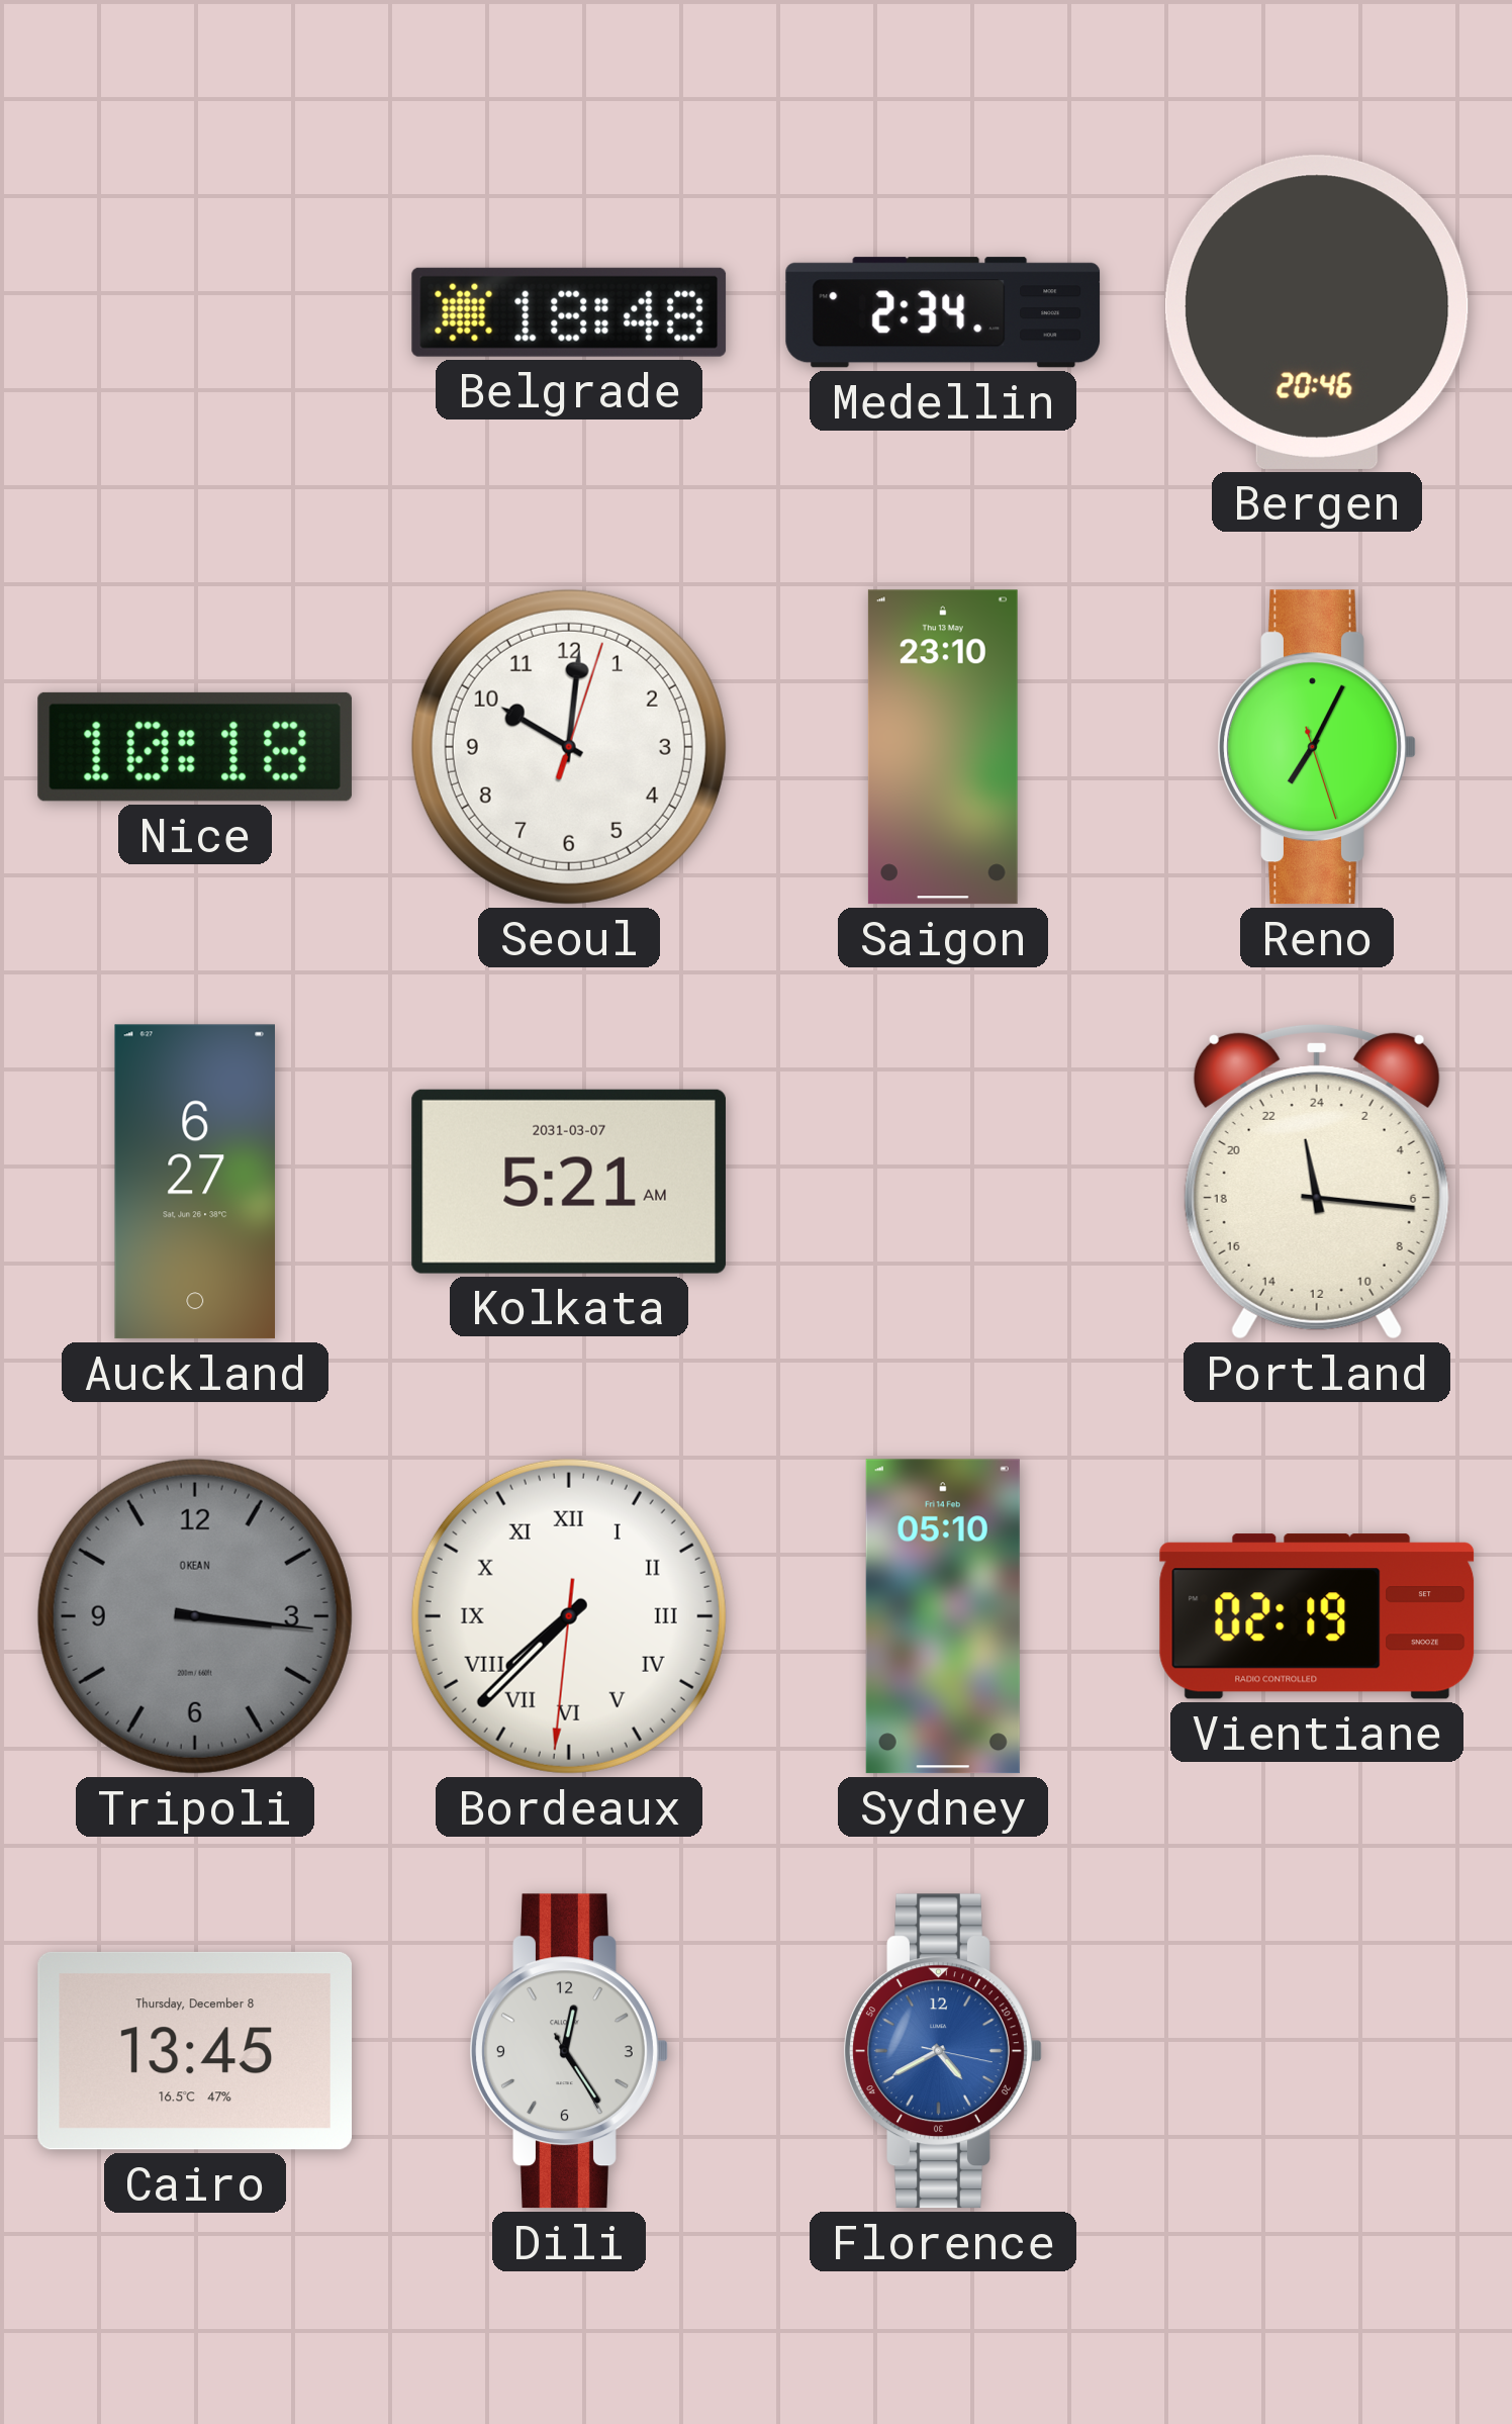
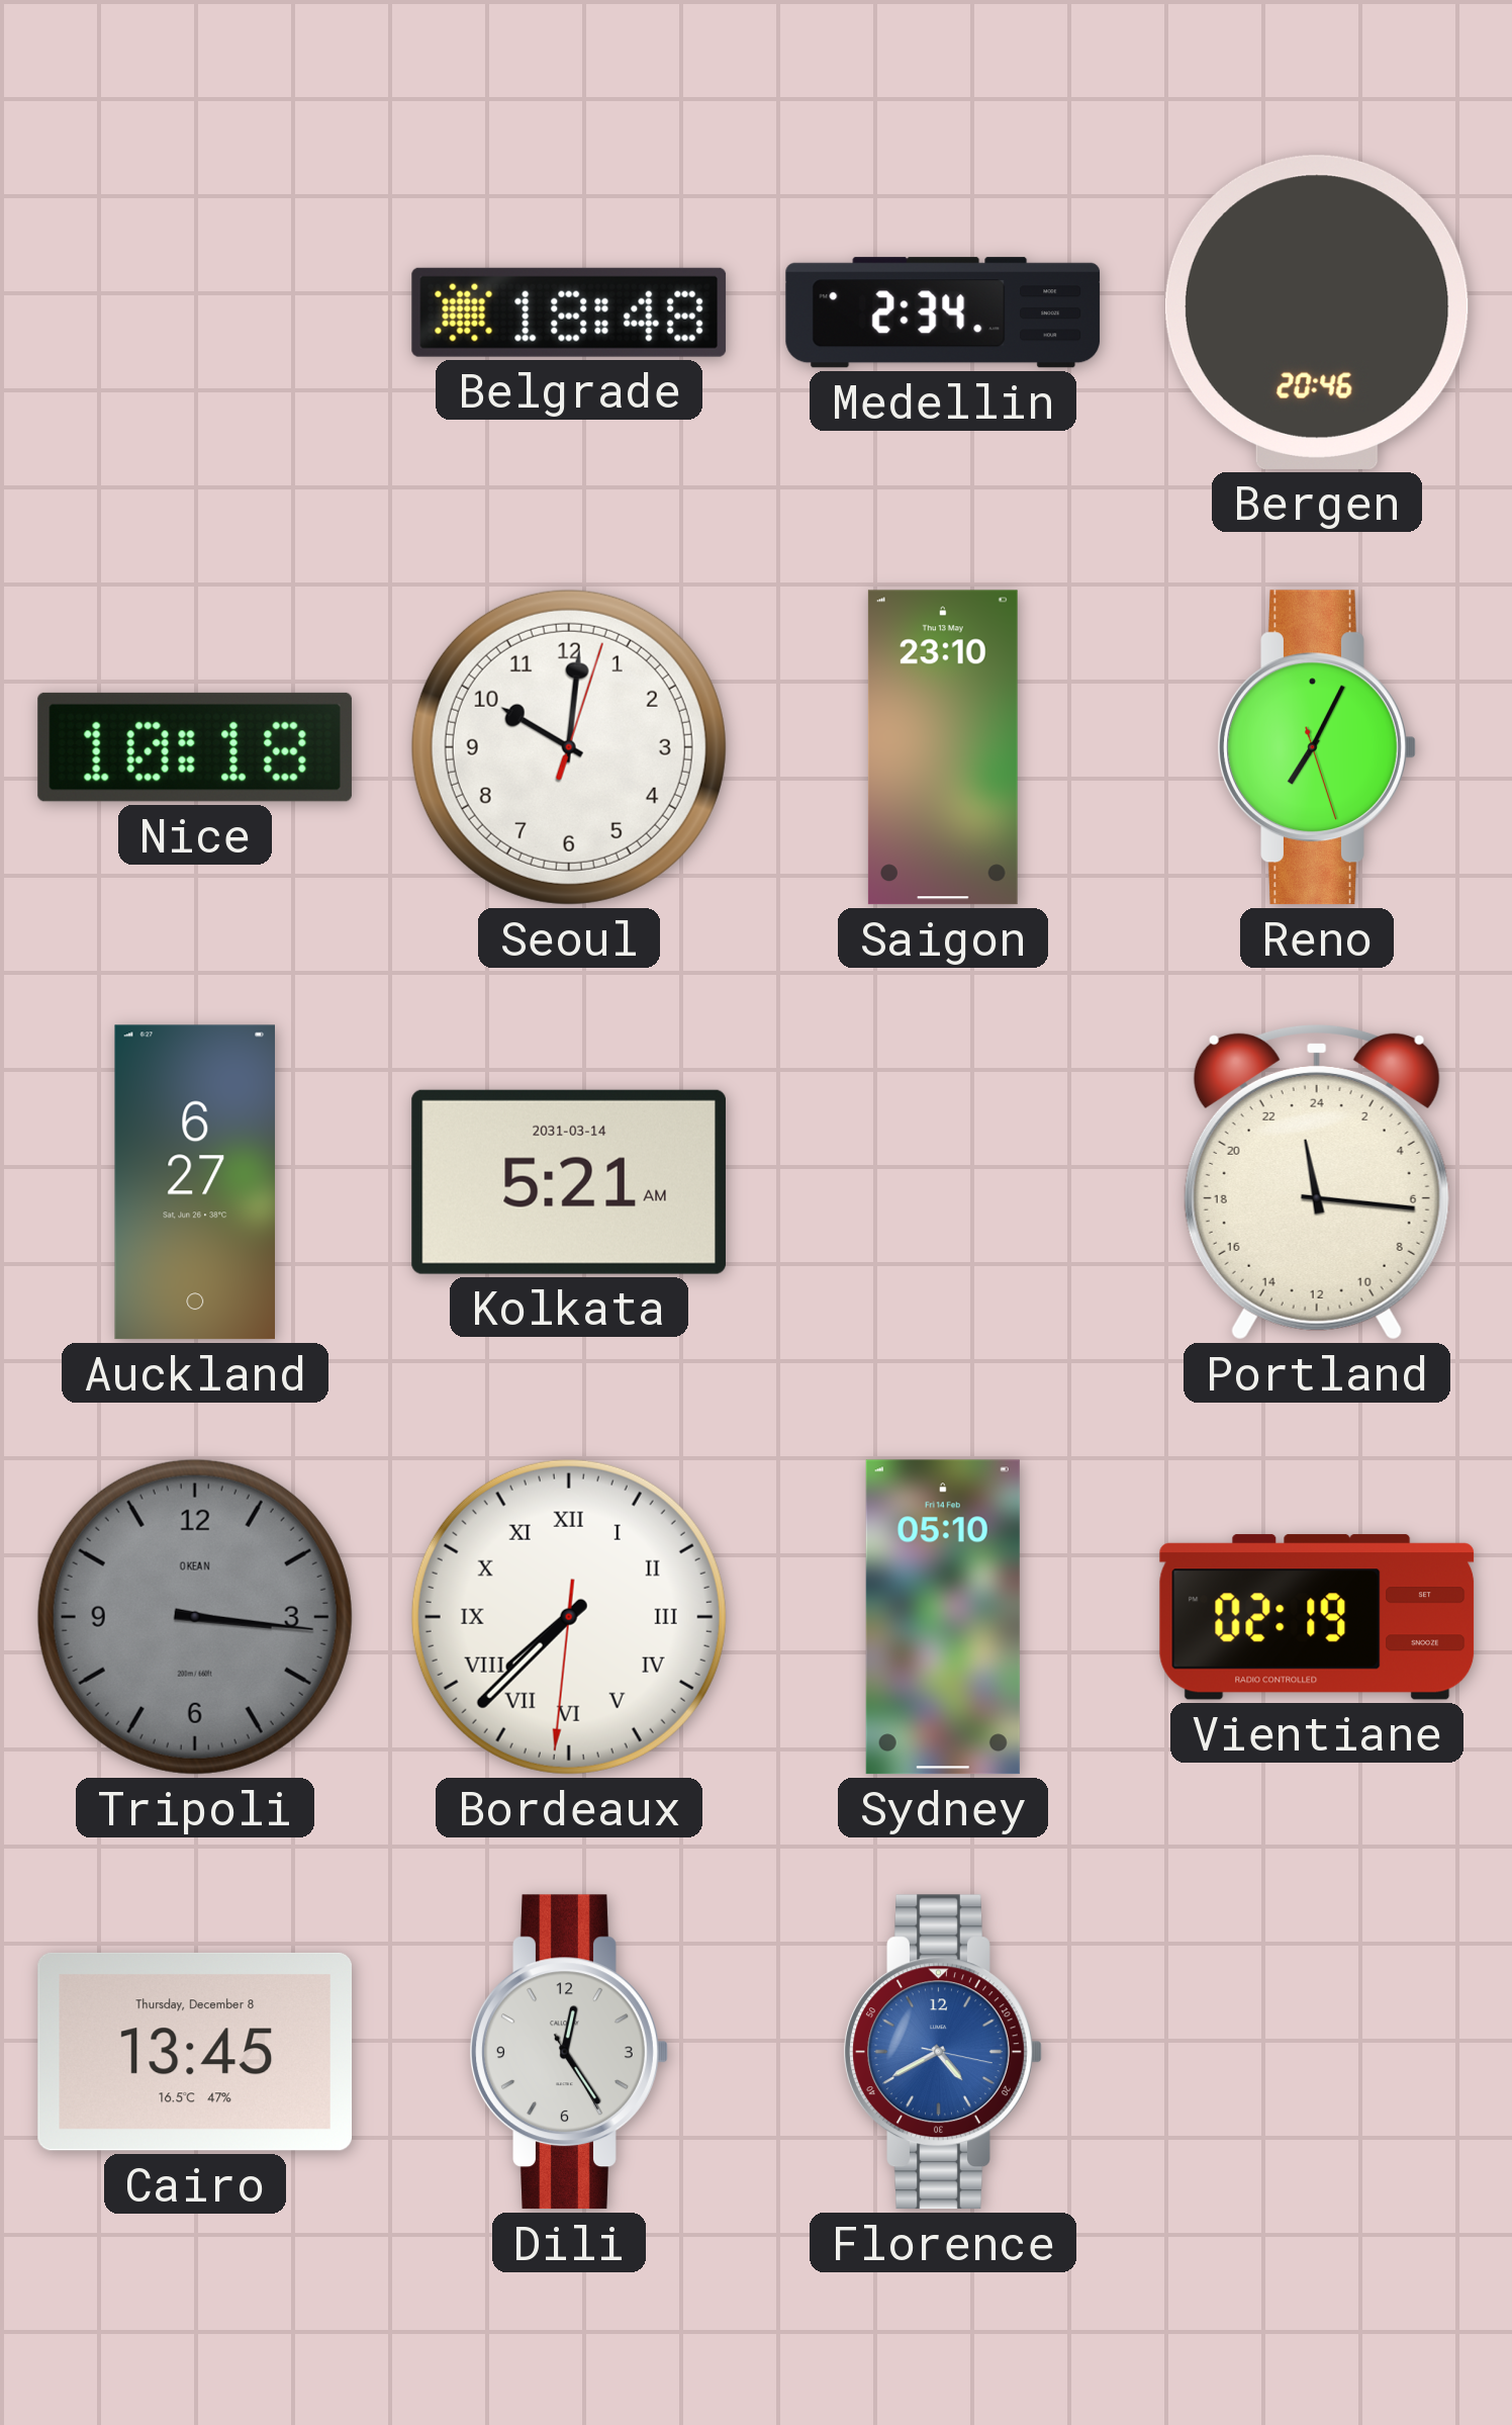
Kolkata date: 2031-03-07 -> 2031-03-14
